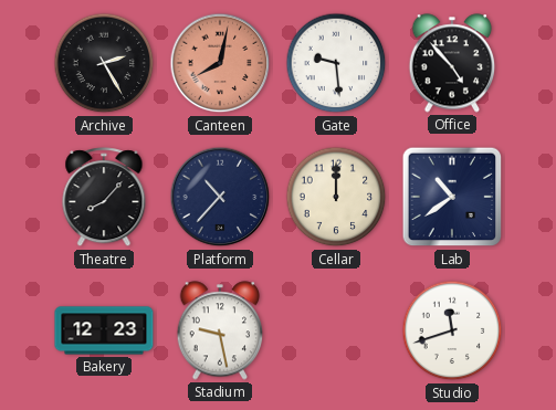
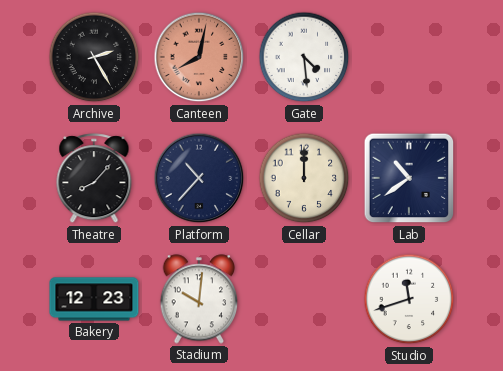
Gate: 9:29 -> 4:29
Office: 4:53 -> none
Stadium: 9:28 -> 10:01
